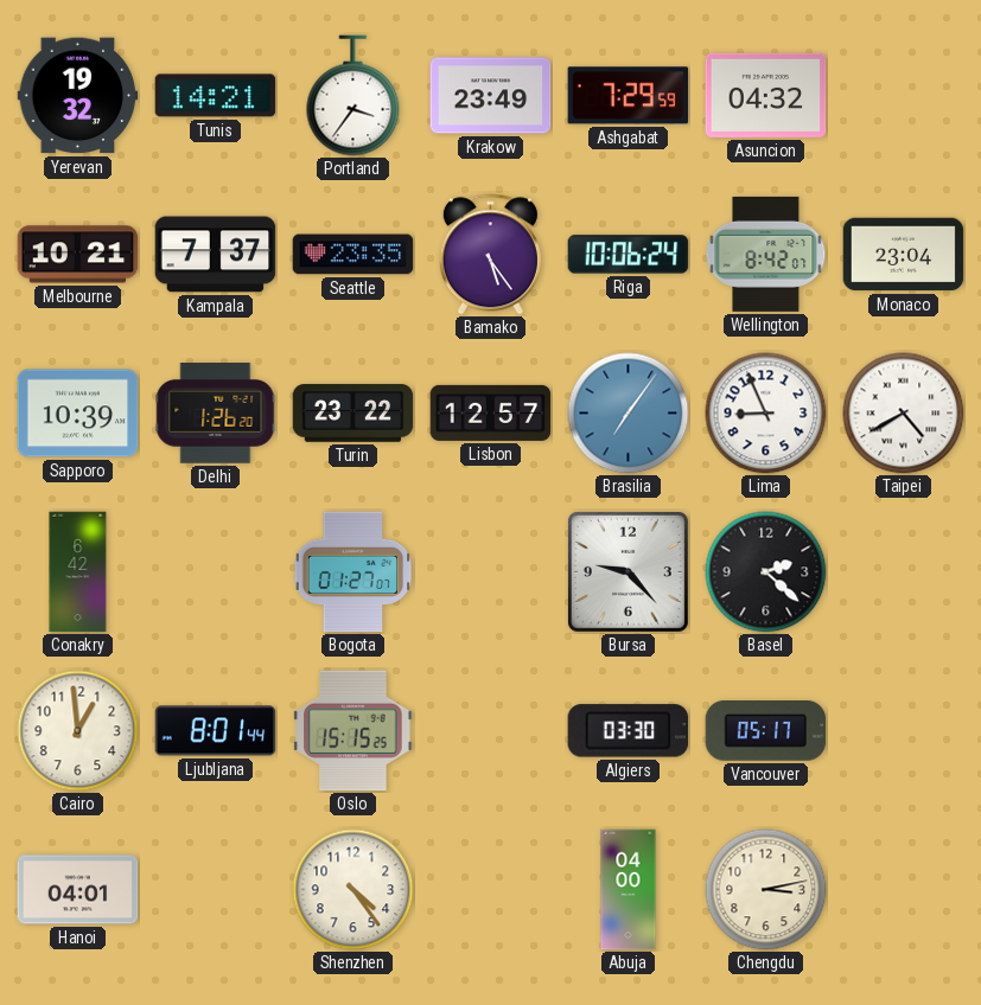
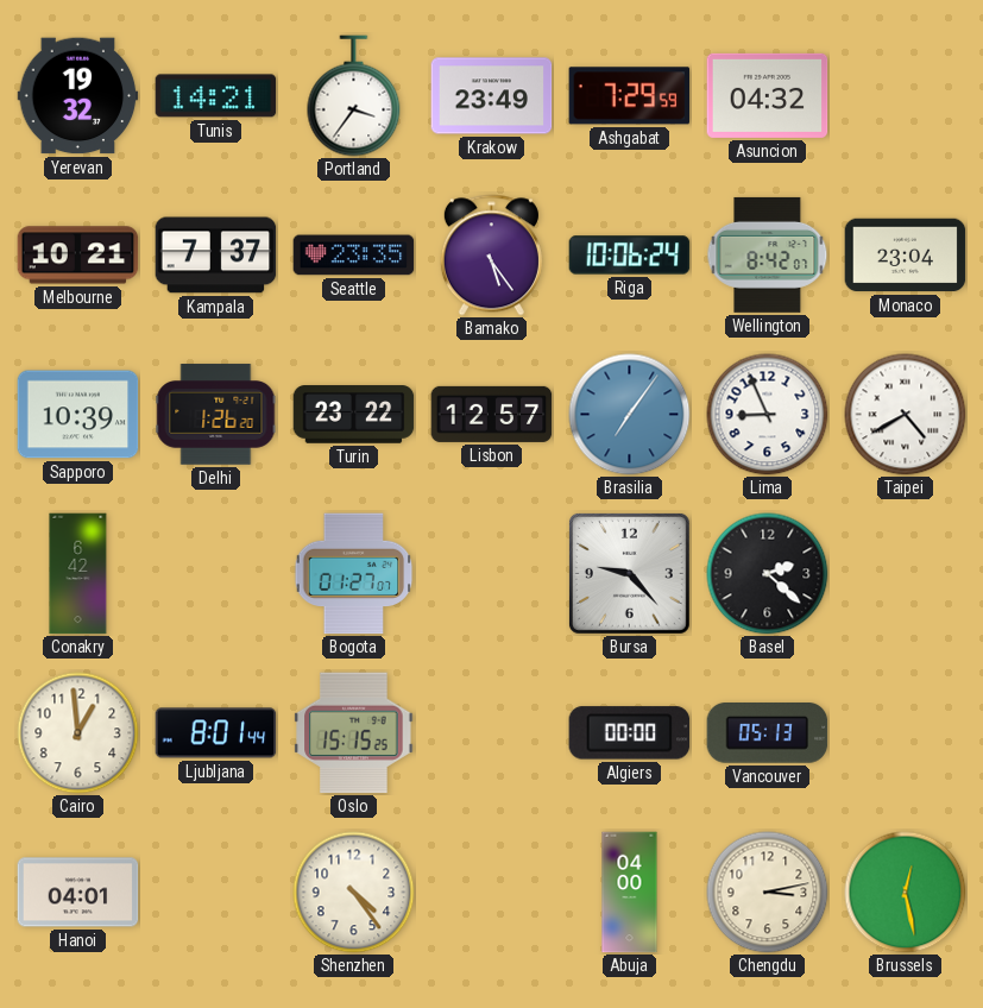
Algiers: 03:30 -> 00:00
Vancouver: 05:17 -> 05:13
Brussels: none -> 12:28
